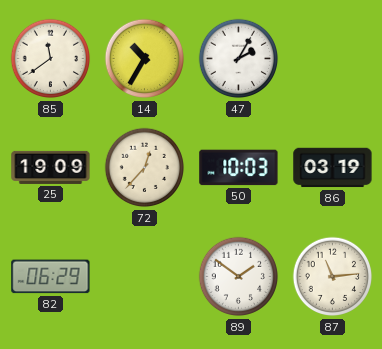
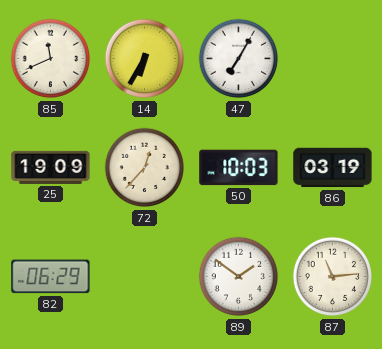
85: 11:39 -> 11:41
14: 10:35 -> 6:35
47: 2:05 -> 7:05
